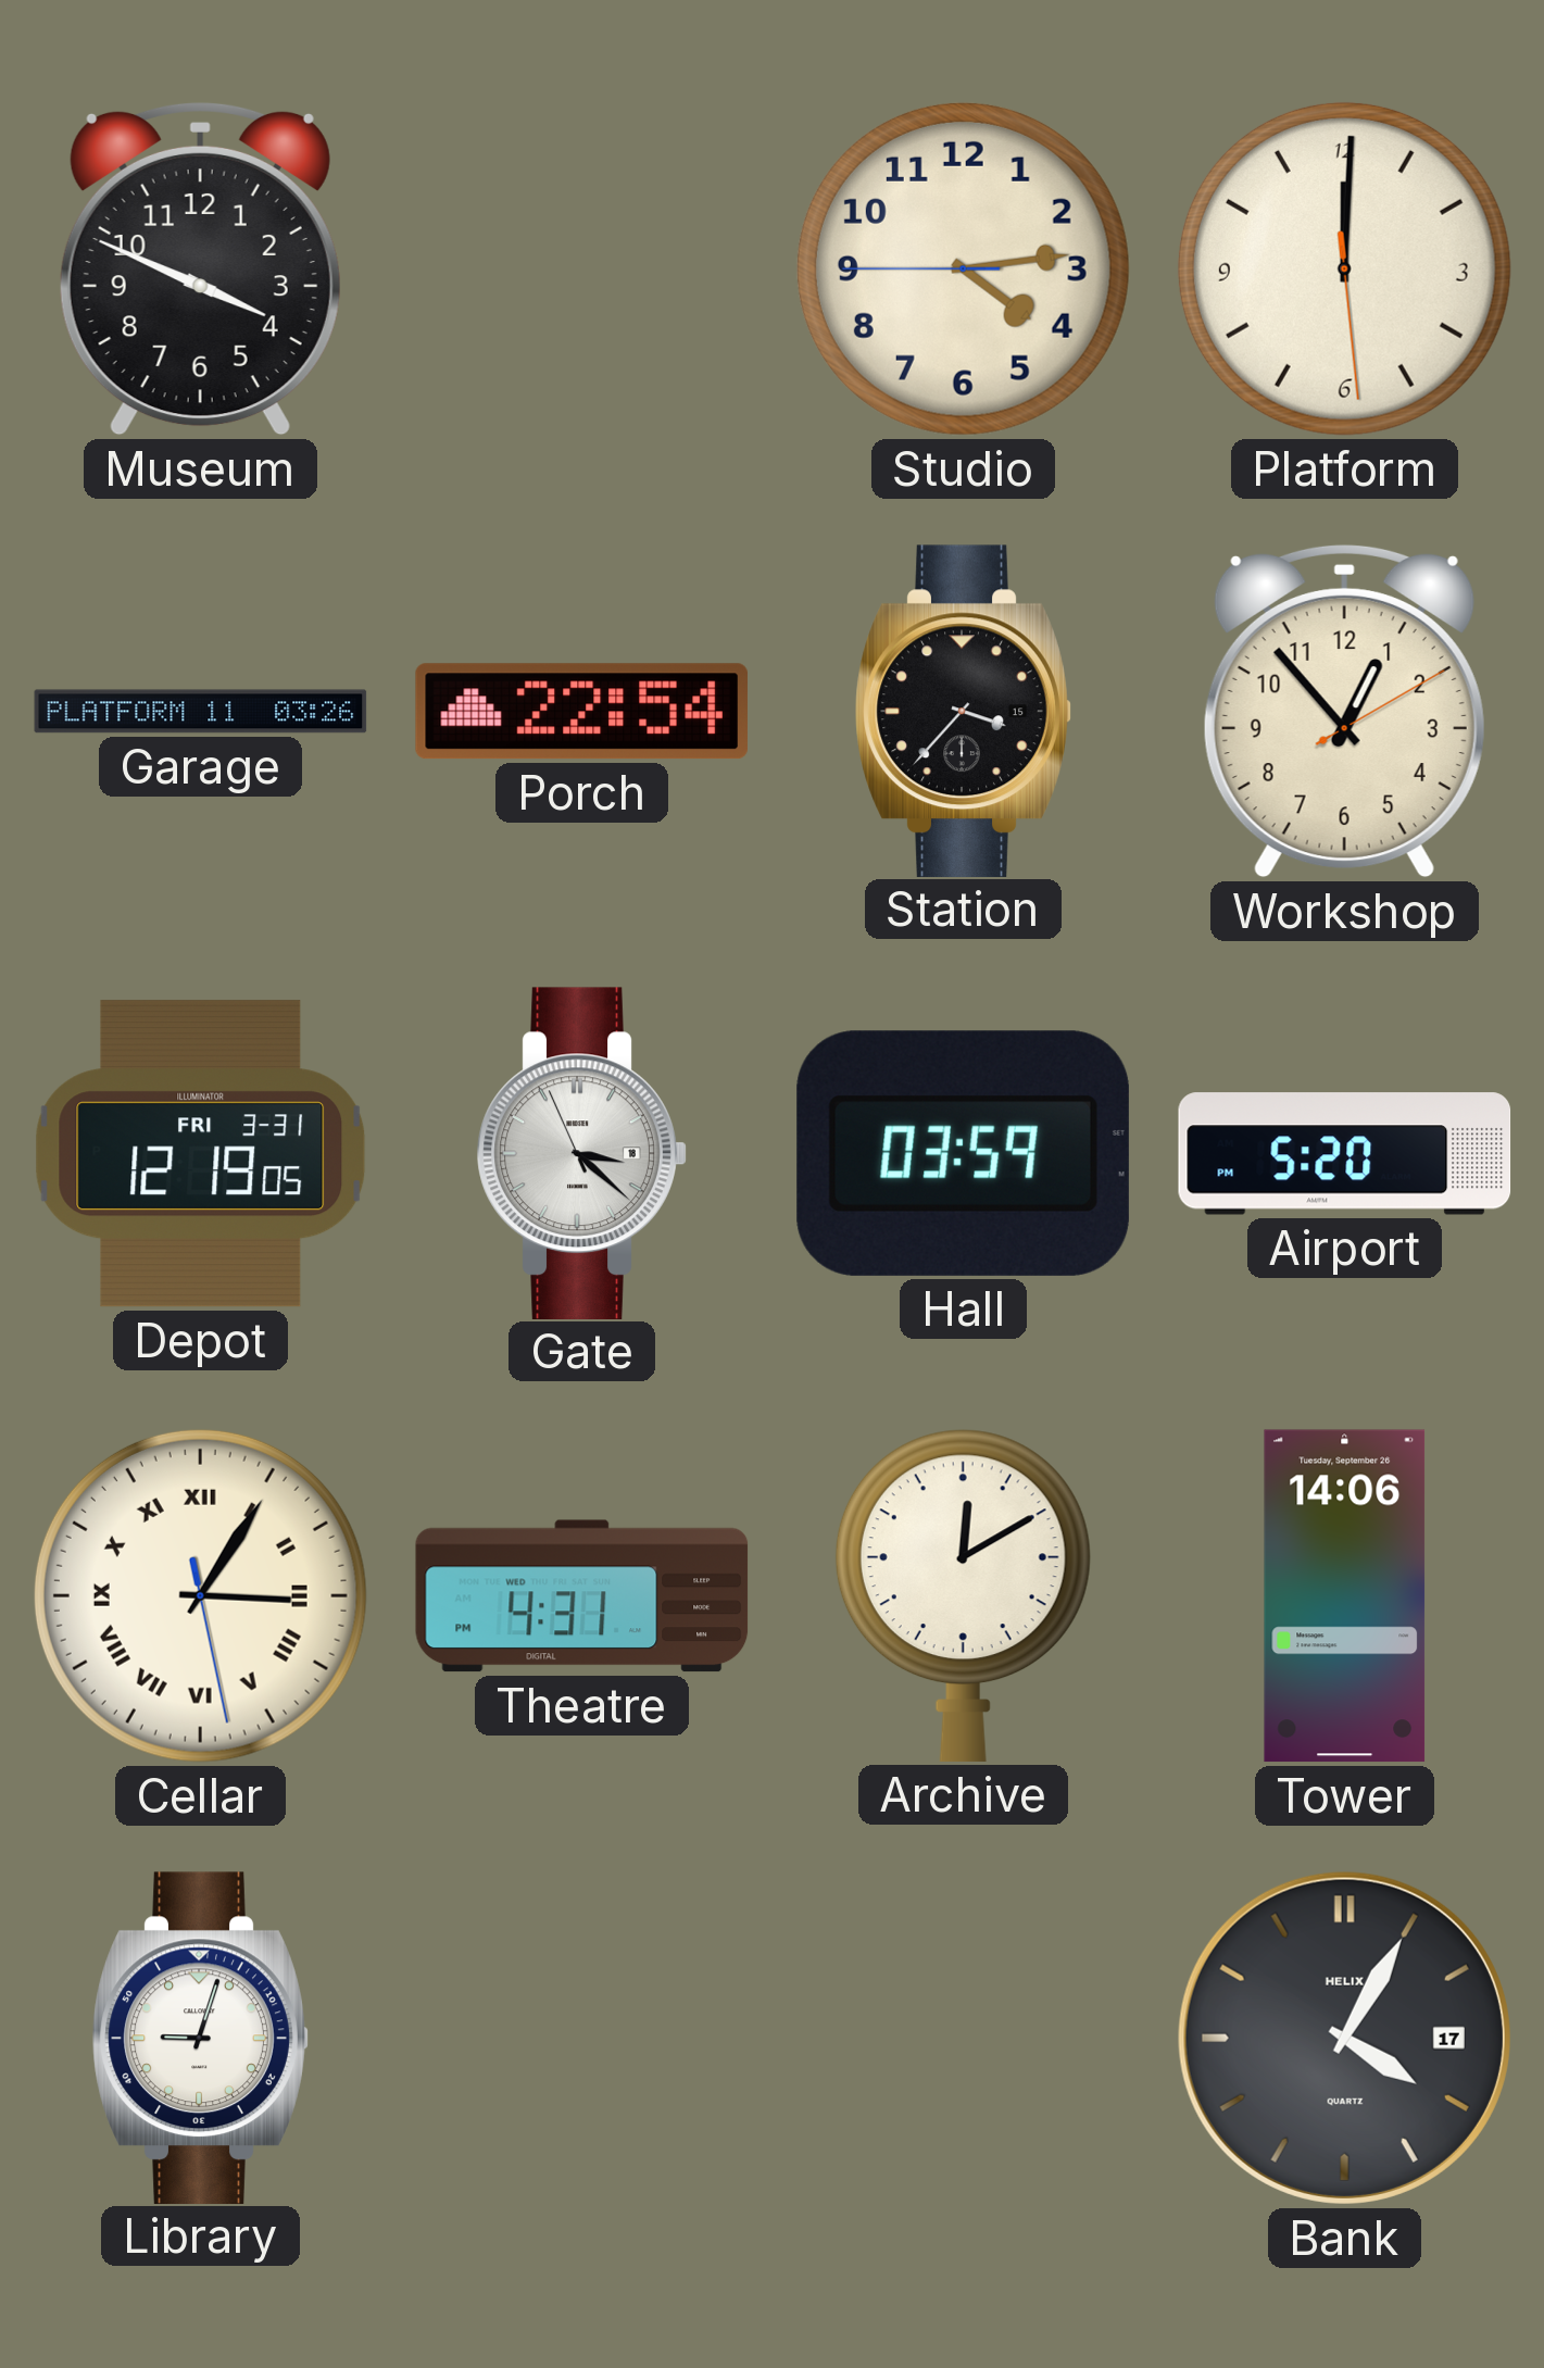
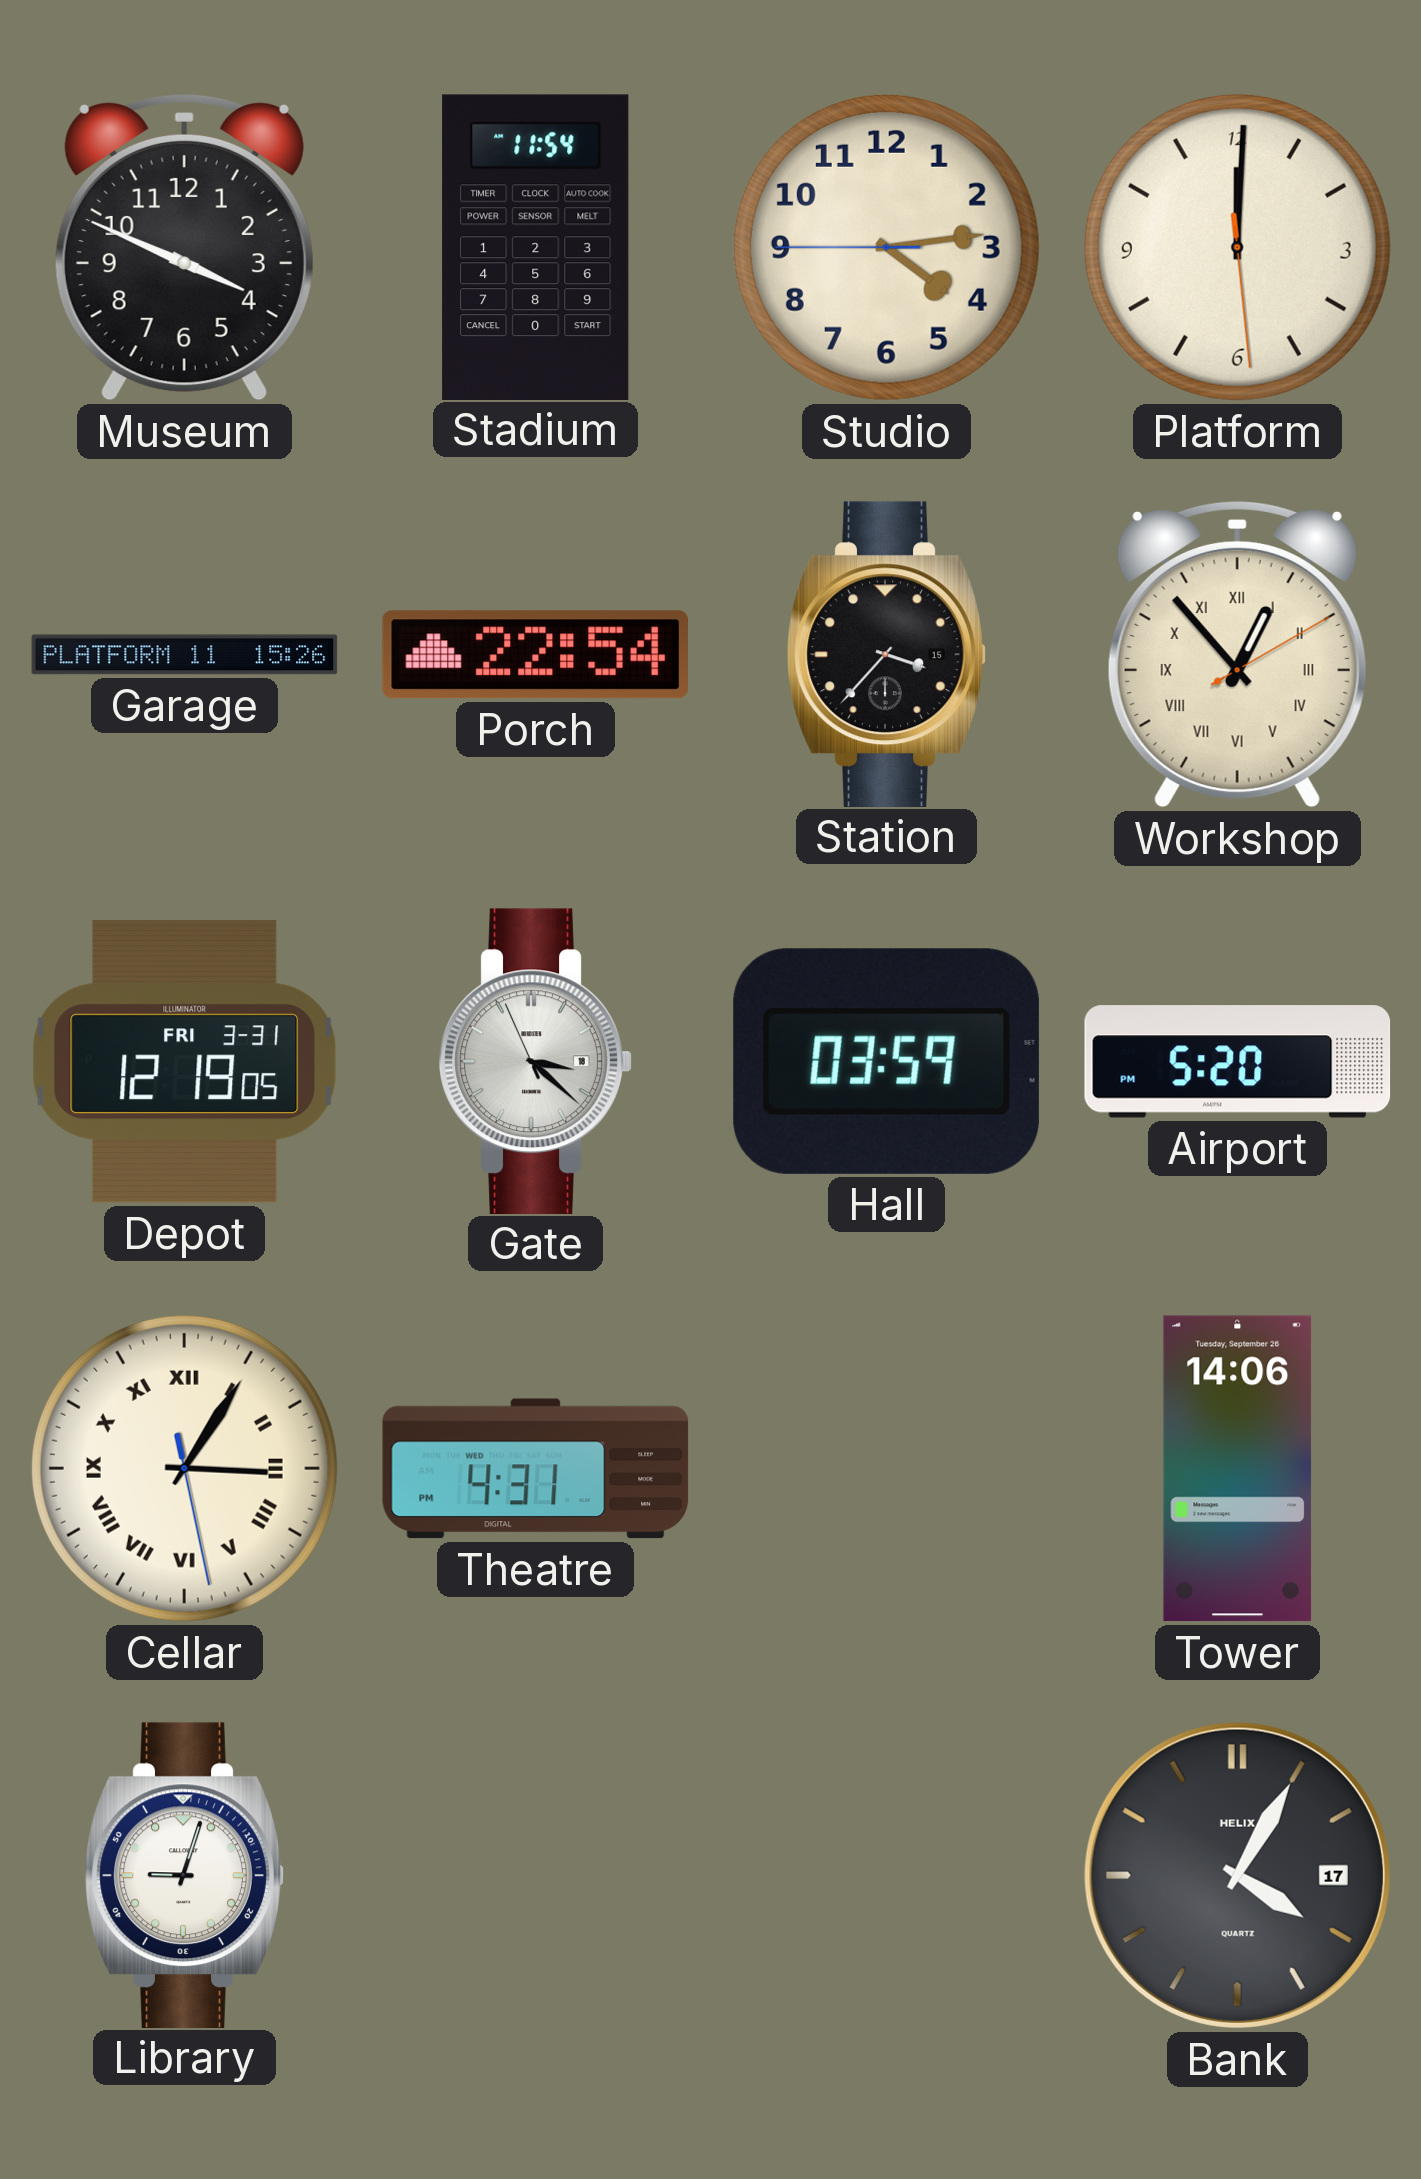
Stadium: none -> 11:54
Garage: 03:26 -> 15:26
Workshop numerals: Arabic -> Roman
Archive: 12:10 -> none
